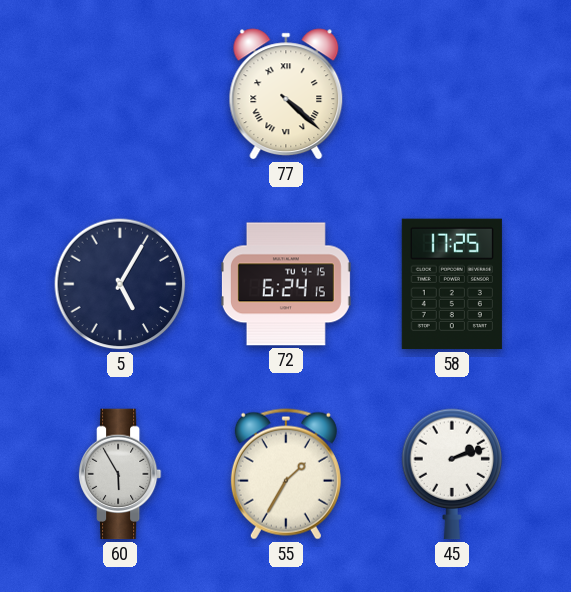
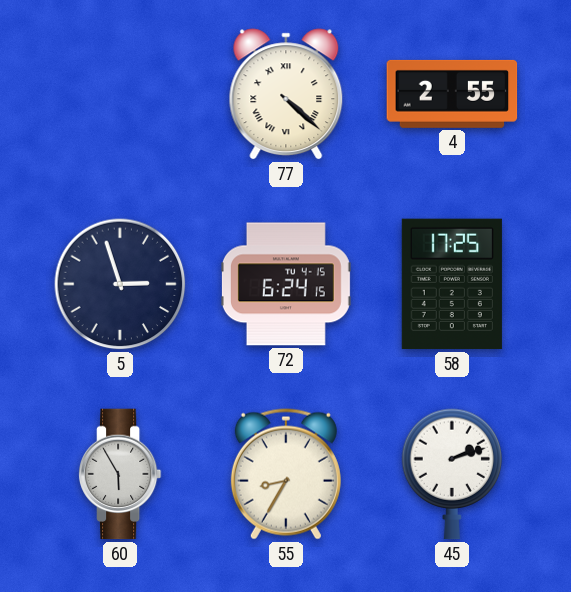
4: none -> 2:55
5: 5:05 -> 2:57
55: 1:35 -> 8:35
